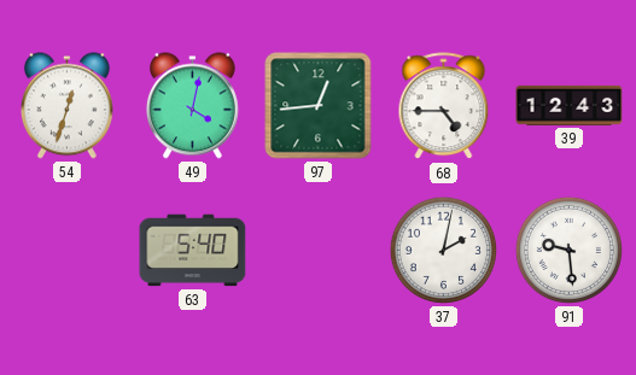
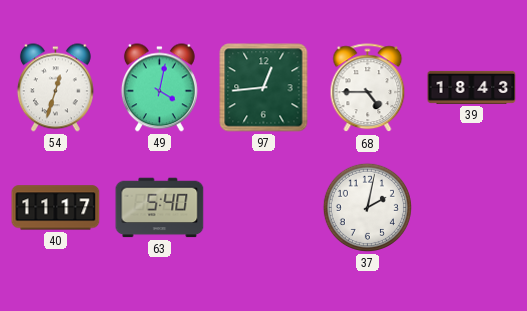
39: 12:43 -> 18:43
40: none -> 11:17
91: 9:29 -> none
